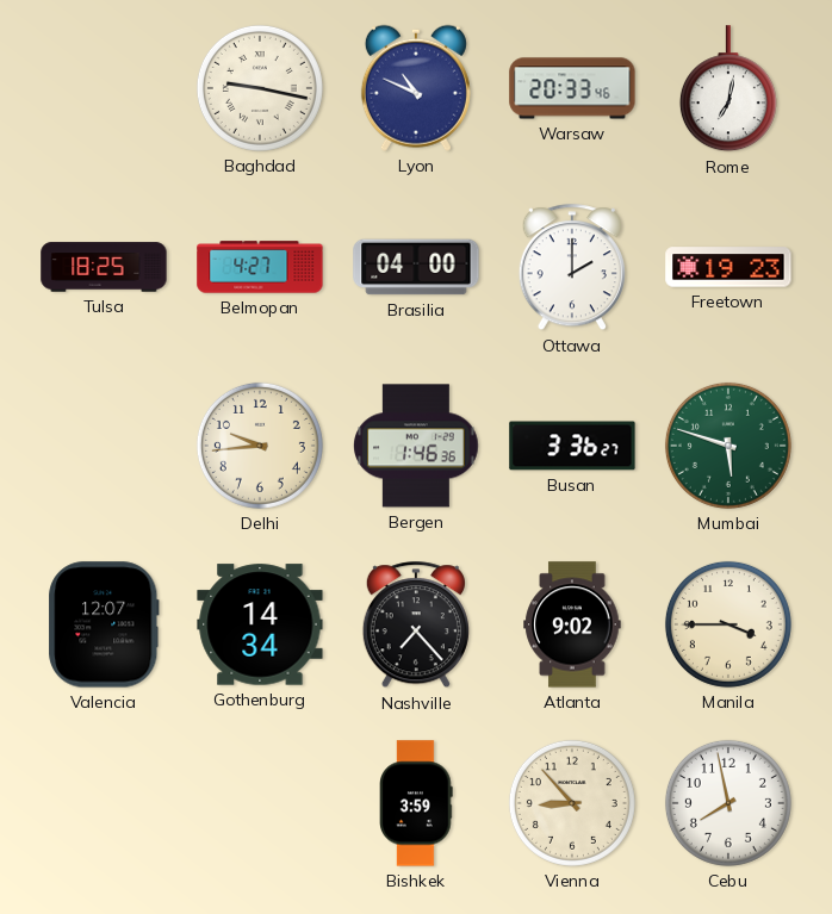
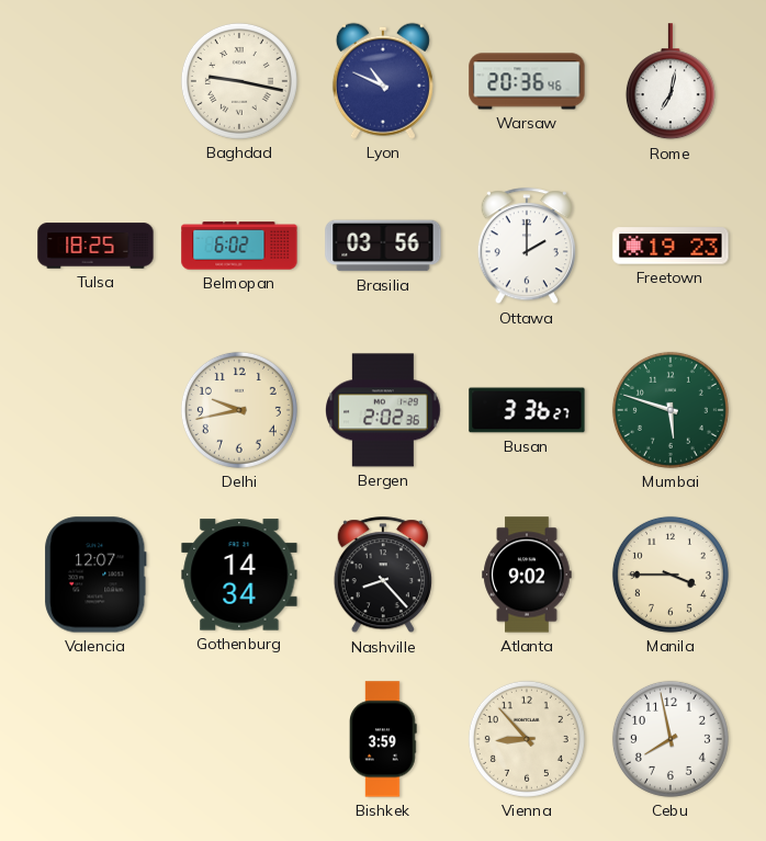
Warsaw: 20:33 -> 20:36
Belmopan: 4:27 -> 6:02
Brasilia: 04:00 -> 03:56
Delhi: 9:44 -> 9:43
Bergen: 1:46 -> 2:02
Nashville: 7:23 -> 8:23
